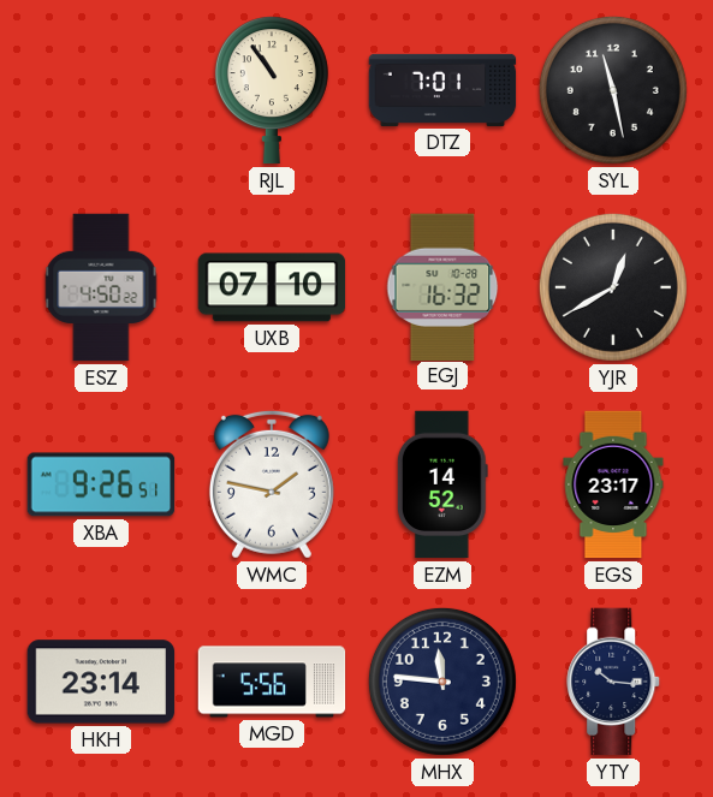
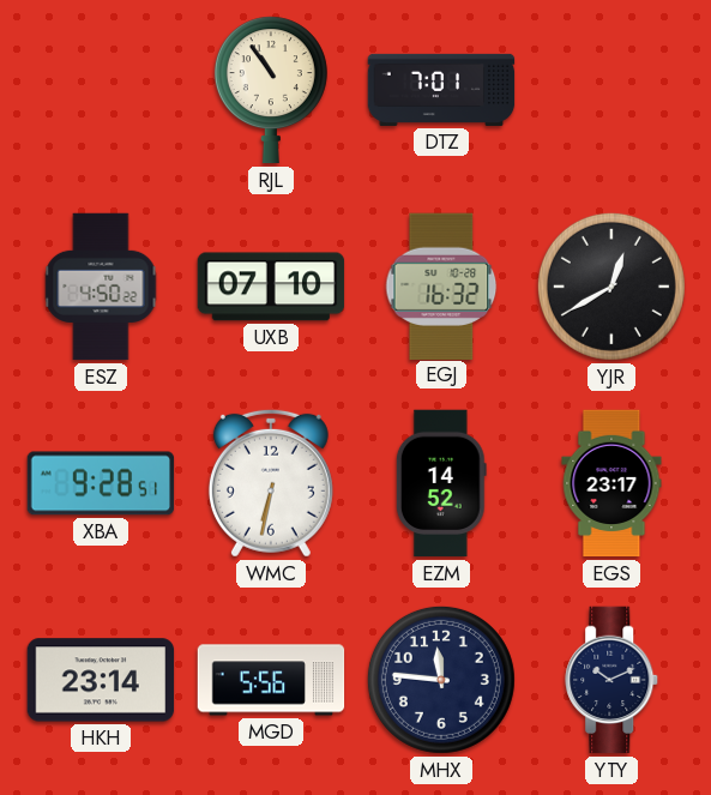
SYL: 11:28 -> none
XBA: 9:26 -> 9:28
WMC: 1:47 -> 6:32
YTY: 10:16 -> 10:11
